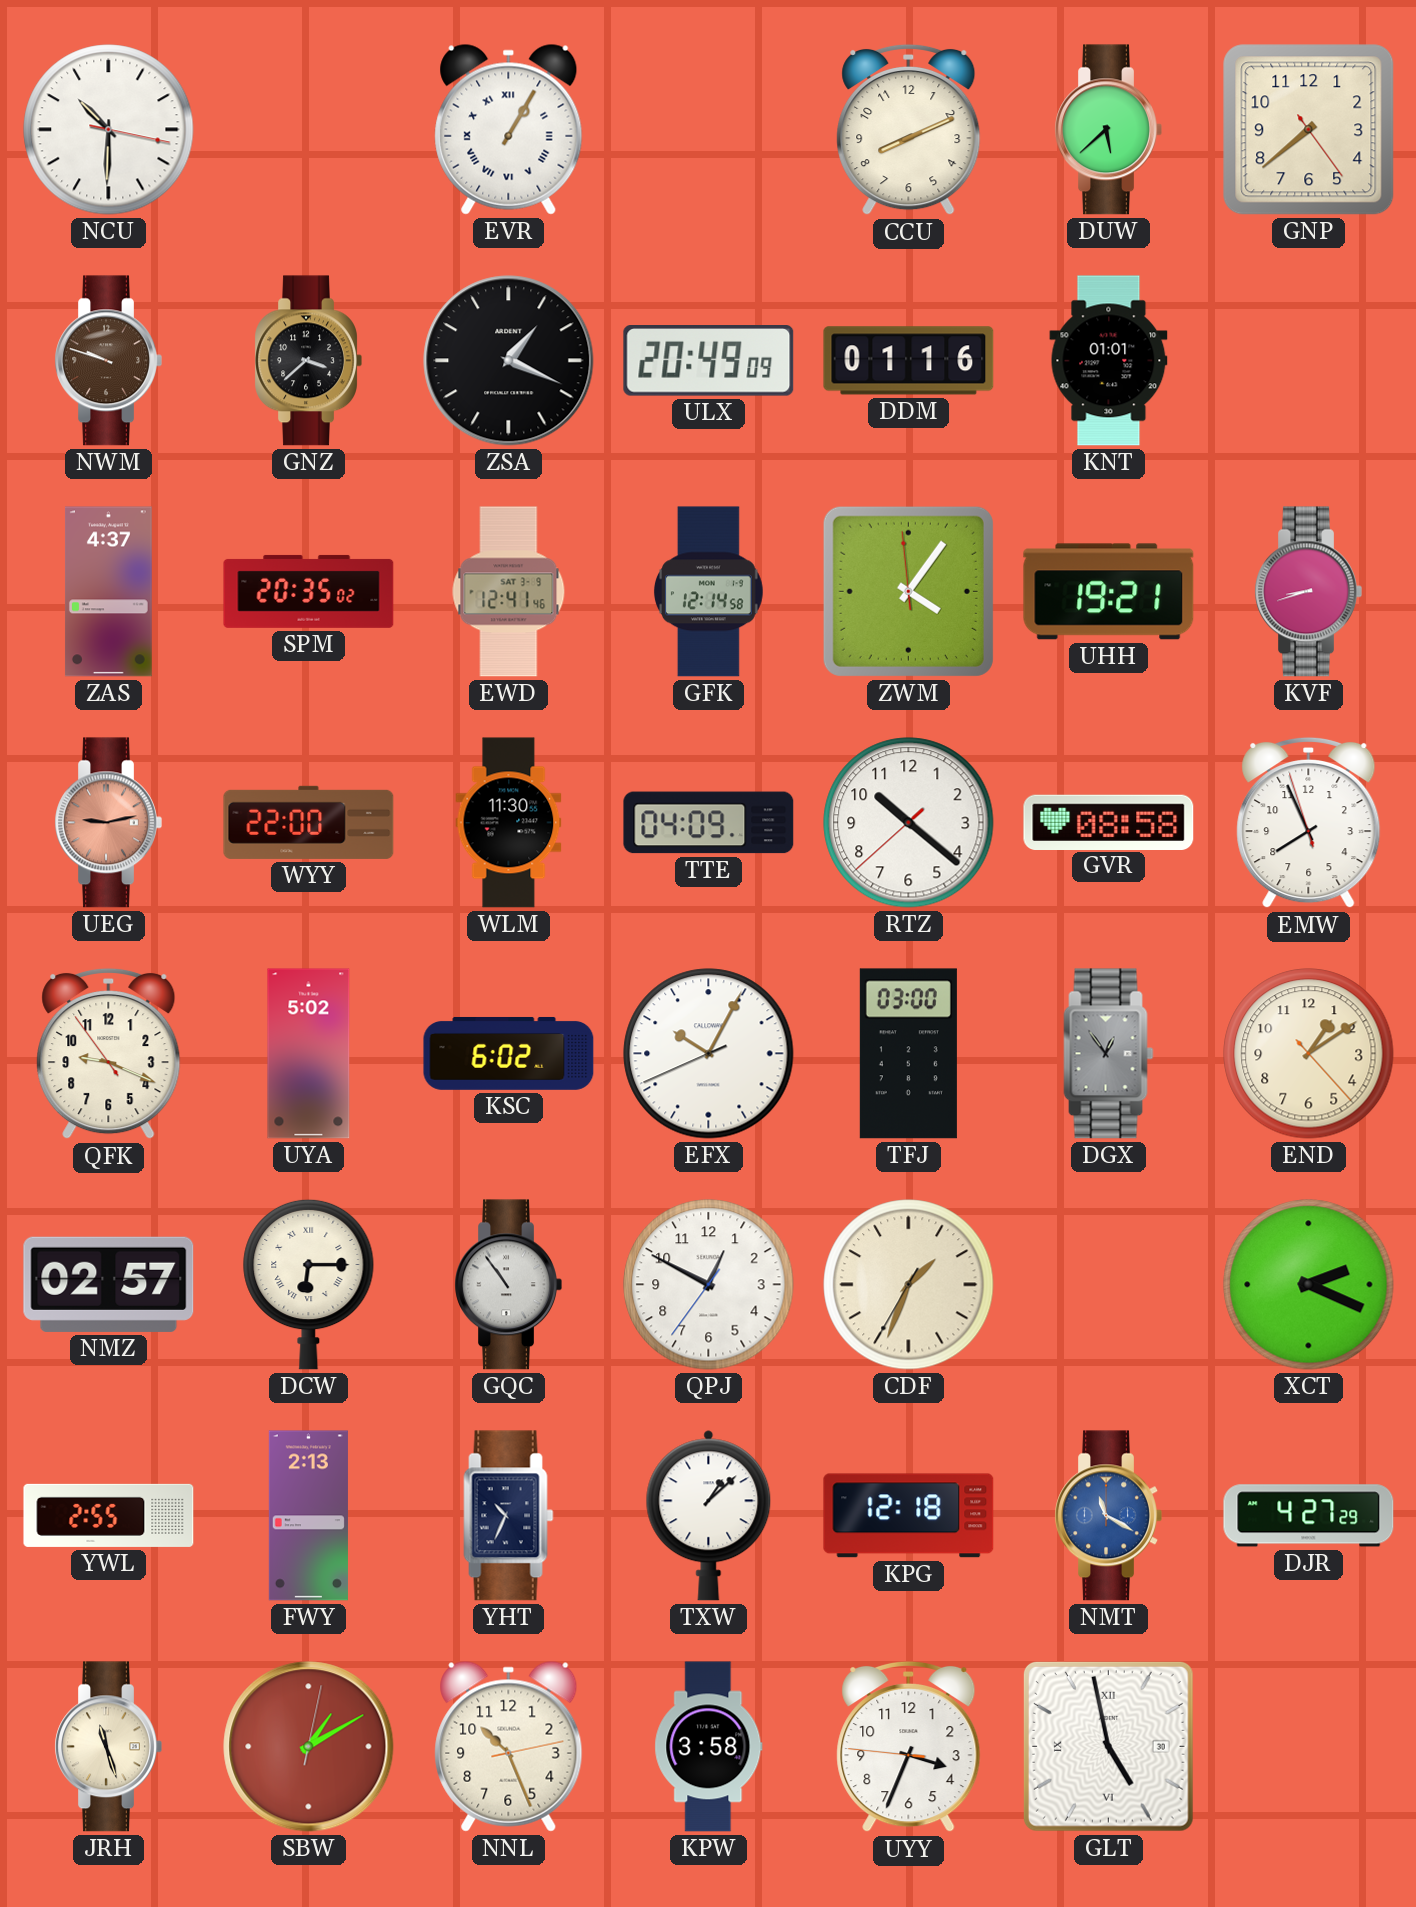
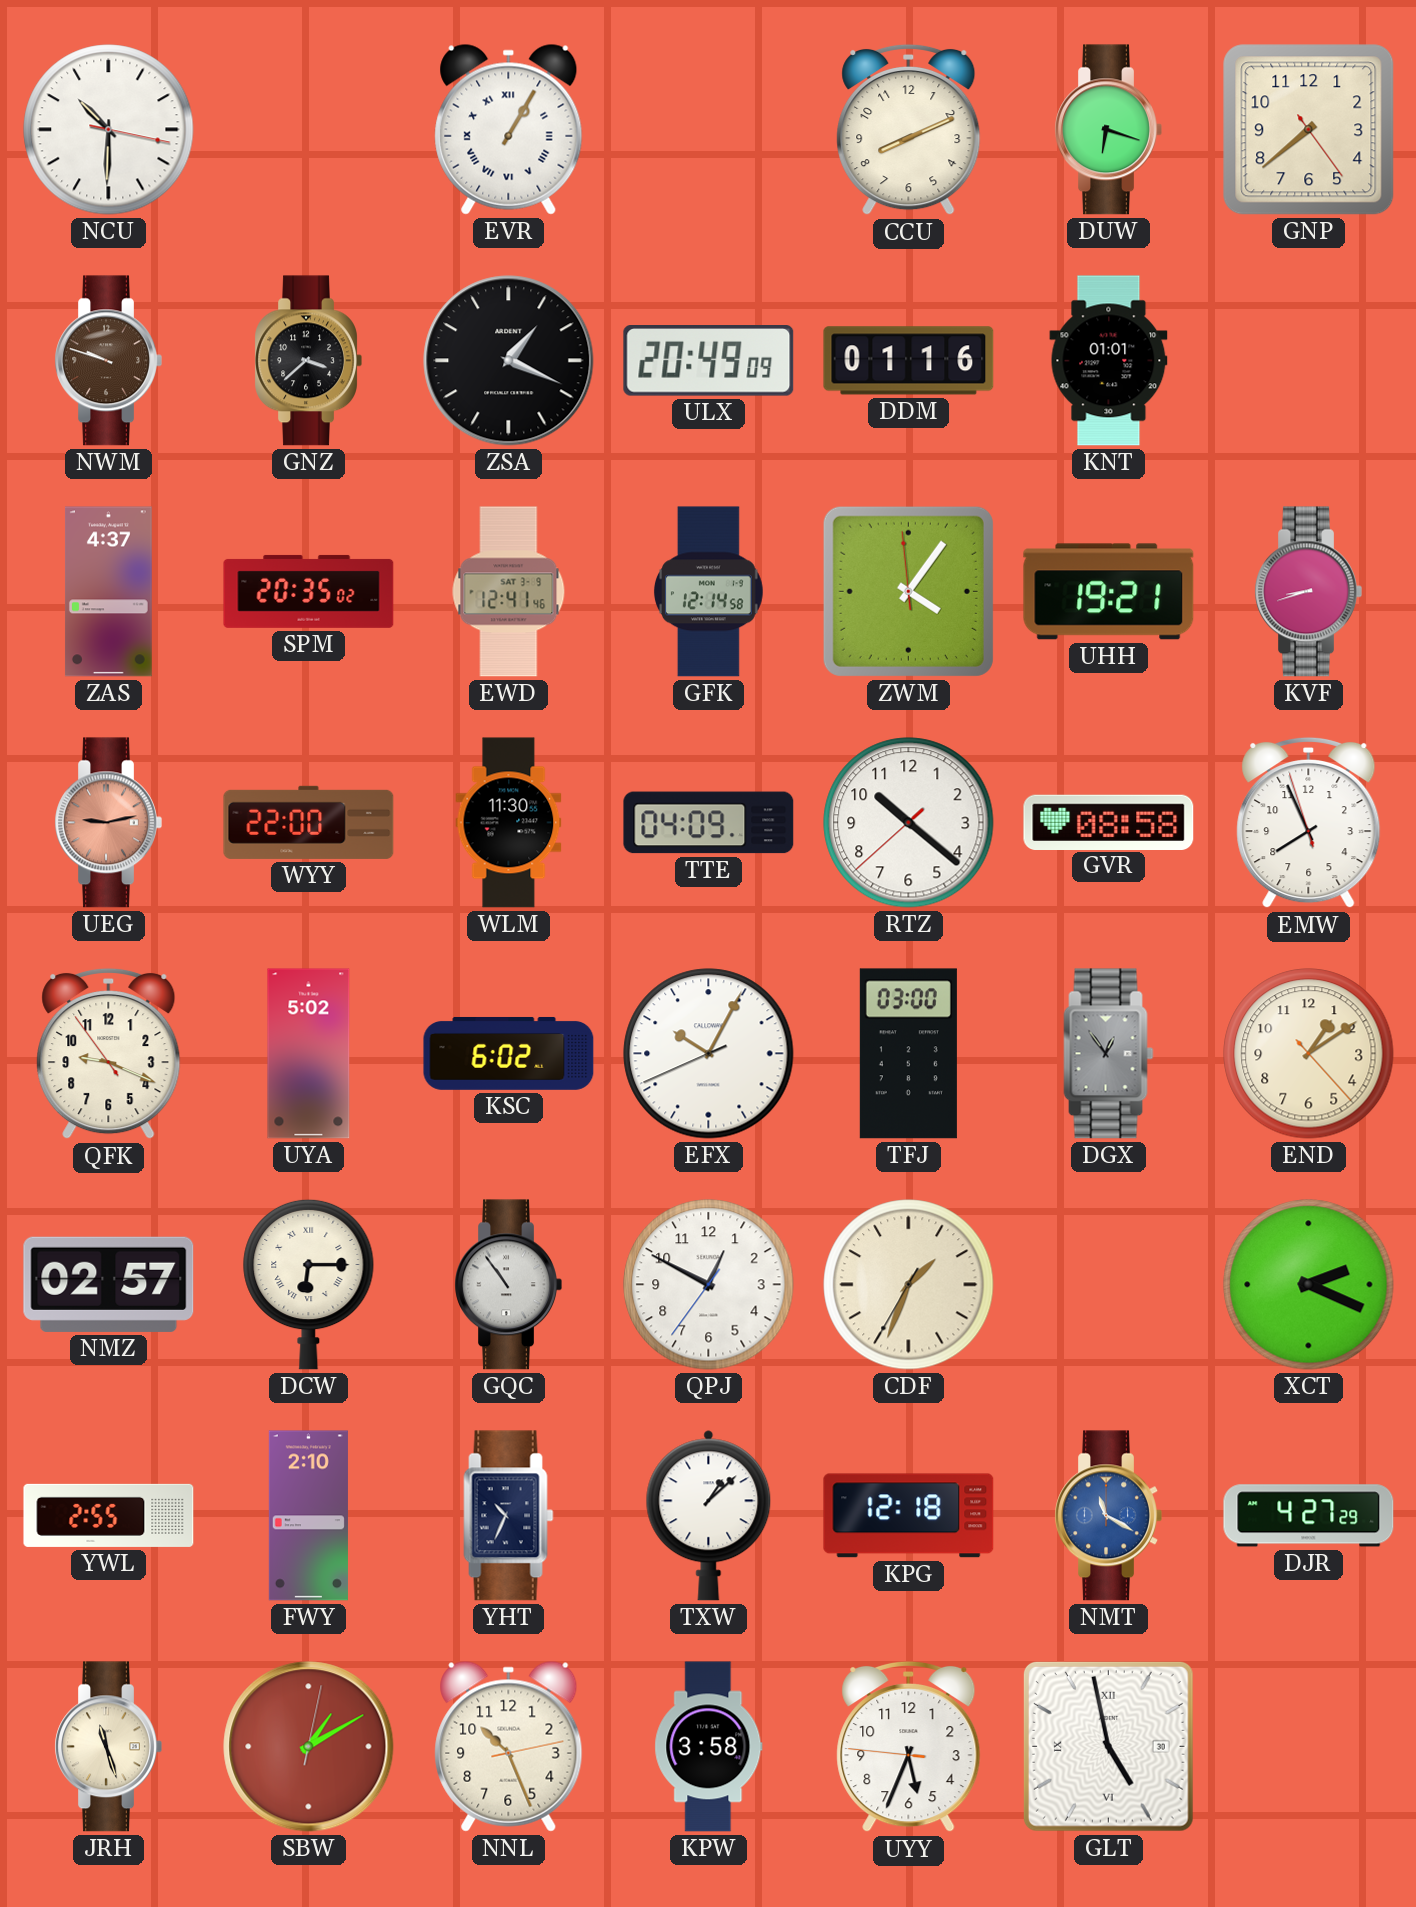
DUW: 5:38 -> 6:18
FWY: 2:13 -> 2:10
UYY: 3:33 -> 5:33
